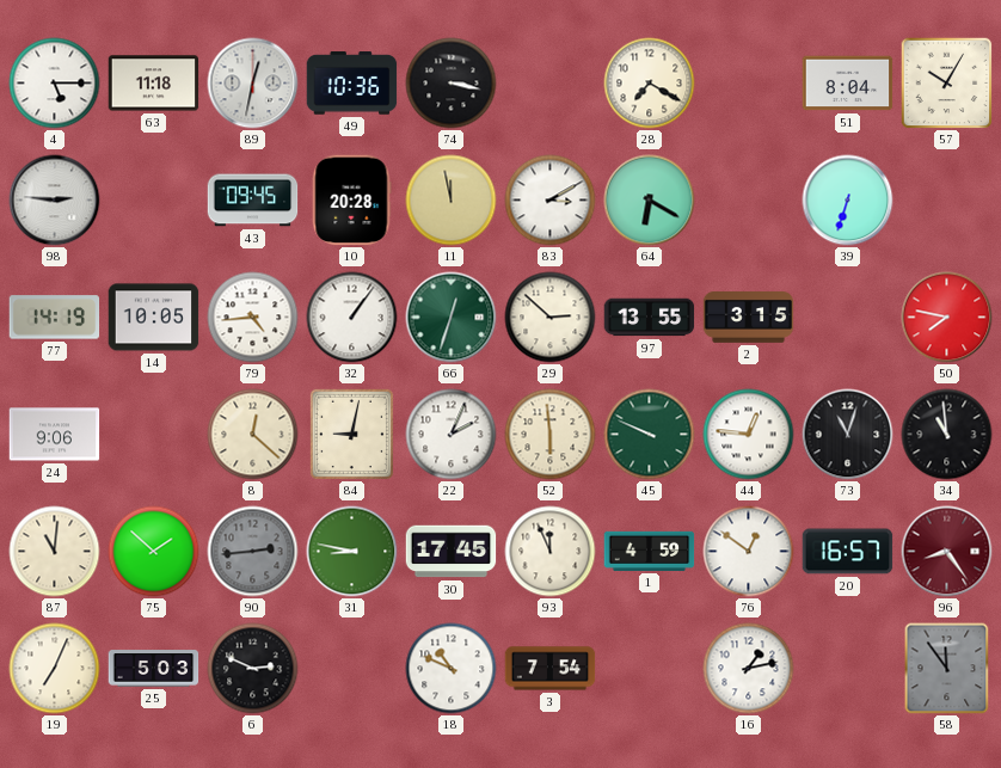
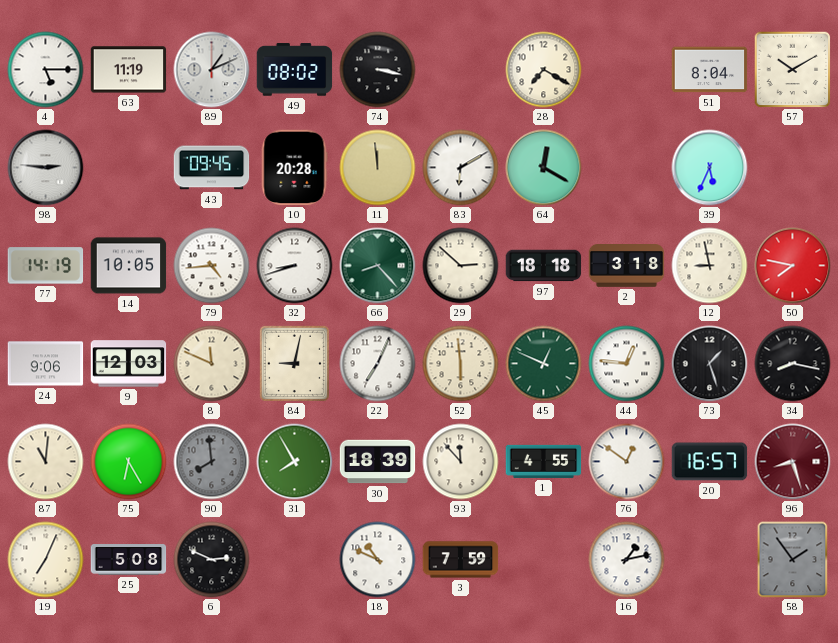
63: 11:18 -> 11:19
89: 12:32 -> 1:11
49: 10:36 -> 08:02
57: 10:05 -> 10:10
11: 11:58 -> 11:59
83: 3:10 -> 6:10
64: 6:20 -> 12:20
39: 6:33 -> 5:34
32: 1:06 -> 8:42
66: 12:33 -> 8:23
97: 13:55 -> 18:18
2: 3:15 -> 3:18
12: none -> 8:58
9: none -> 12:03
8: 12:22 -> 11:49
22: 2:04 -> 7:04
45: 9:49 -> 12:49
73: 11:03 -> 1:27
34: 10:59 -> 8:17
75: 1:52 -> 6:25
90: 2:44 -> 7:59
31: 8:47 -> 7:55
30: 17:45 -> 18:39
93: 11:56 -> 11:53
1: 4:59 -> 4:55
96: 8:24 -> 8:27
25: 5:03 -> 5:08
3: 7:54 -> 7:59
58: 11:54 -> 1:54
